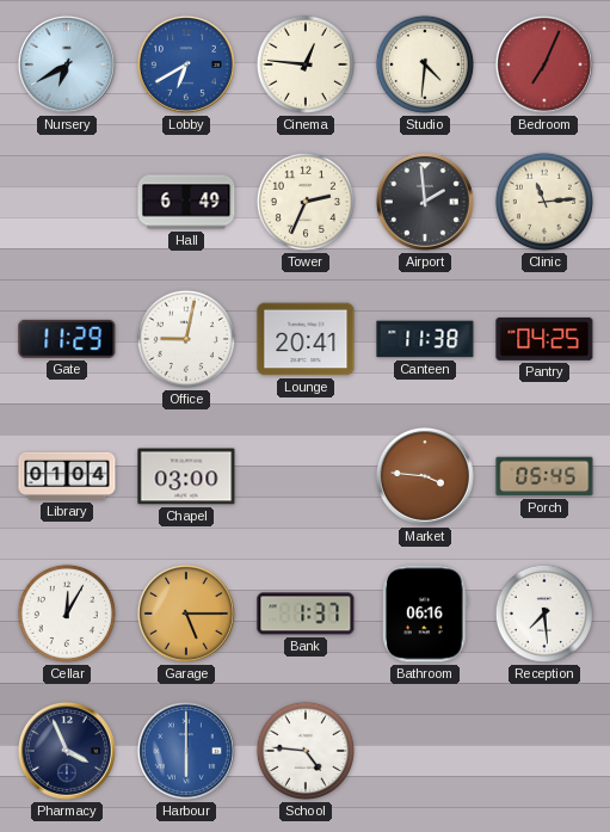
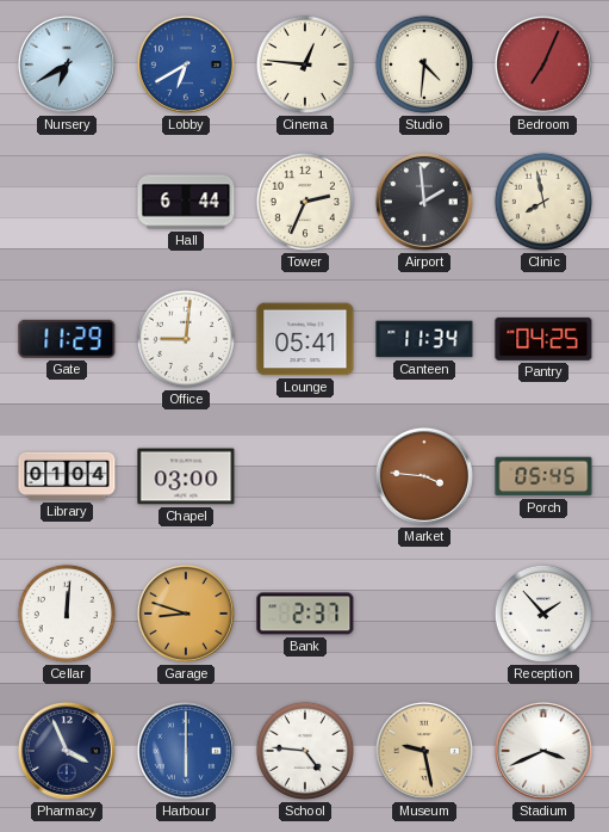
Hall: 6:49 -> 6:44
Clinic: 11:14 -> 7:58
Office: 9:02 -> 9:01
Lounge: 20:41 -> 05:41
Canteen: 11:38 -> 11:34
Cellar: 12:05 -> 12:01
Garage: 5:15 -> 8:48
Bank: 1:37 -> 2:37
Bathroom: 06:16 -> none
Reception: 7:29 -> 1:53
Museum: none -> 9:28
Stadium: none -> 3:41
